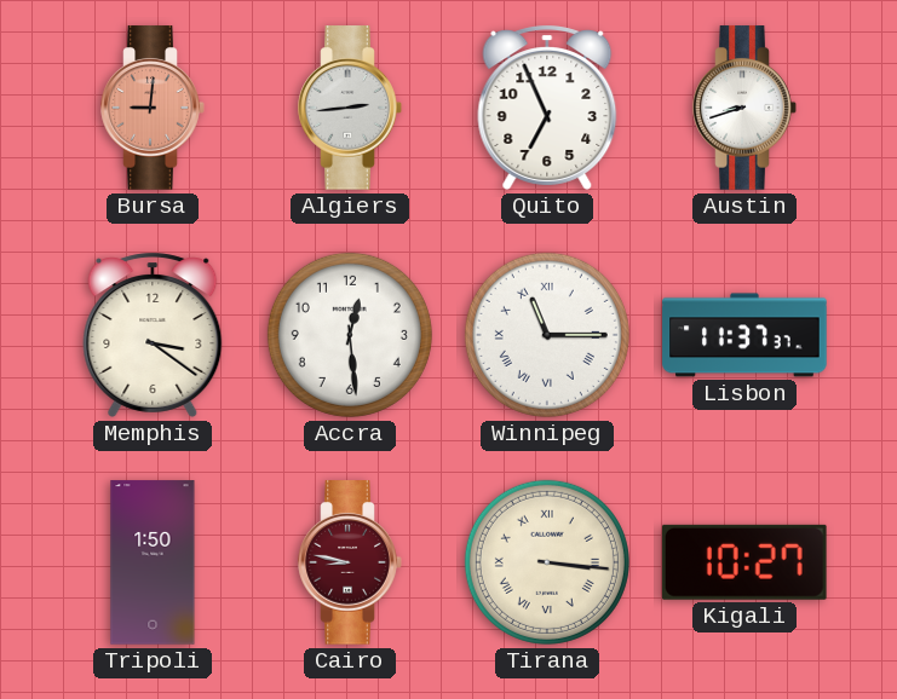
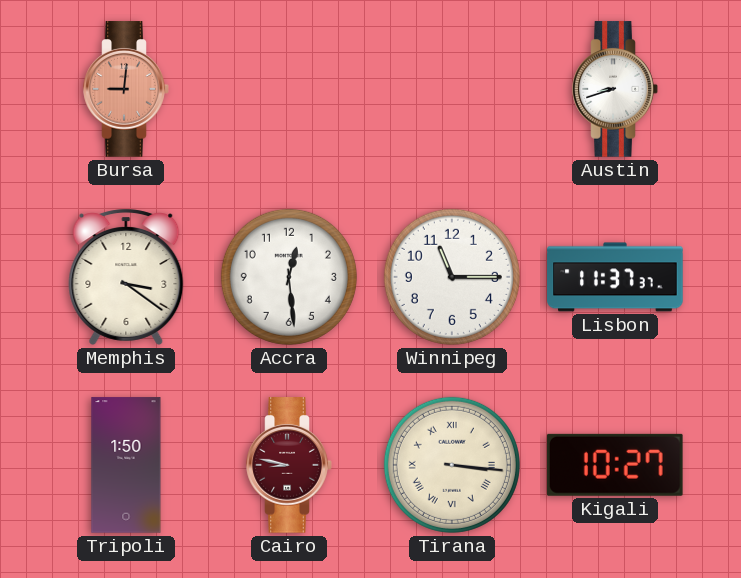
Algiers: 2:44 -> none
Quito: 6:56 -> none
Winnipeg numerals: Roman -> Arabic
